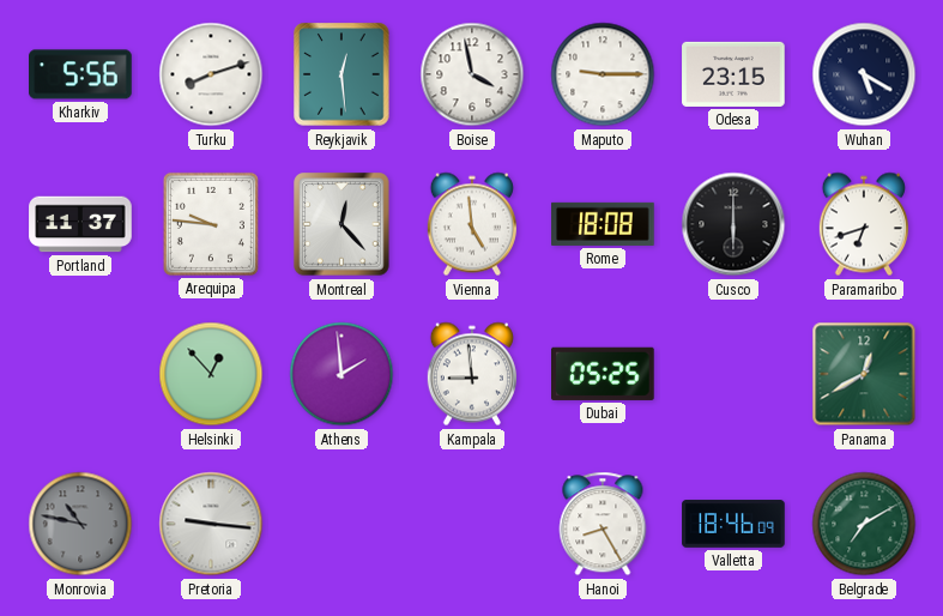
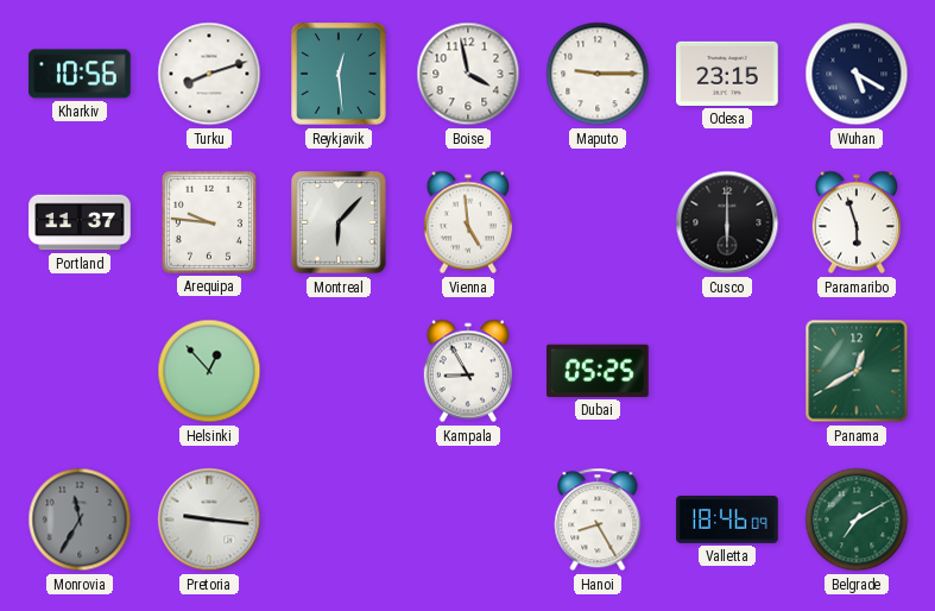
Kharkiv: 5:56 -> 10:56
Montreal: 12:23 -> 6:07
Rome: 18:08 -> none
Paramaribo: 6:42 -> 5:57
Athens: 1:59 -> none
Kampala: 8:59 -> 8:55
Monrovia: 10:47 -> 11:35
